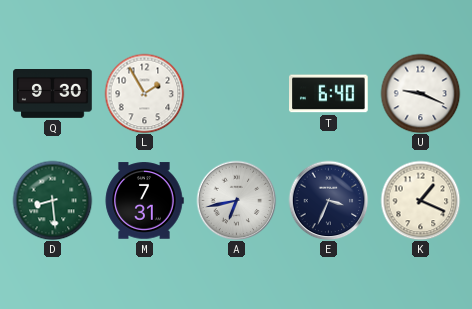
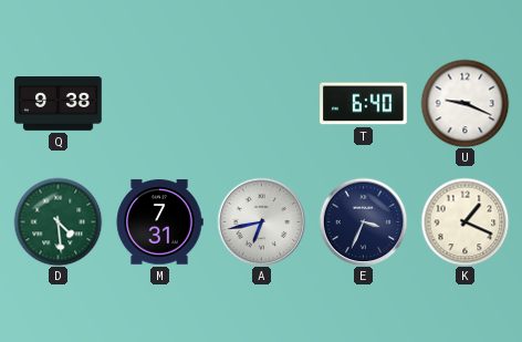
Q: 9:30 -> 9:38
L: 1:55 -> none
D: 8:29 -> 4:29
